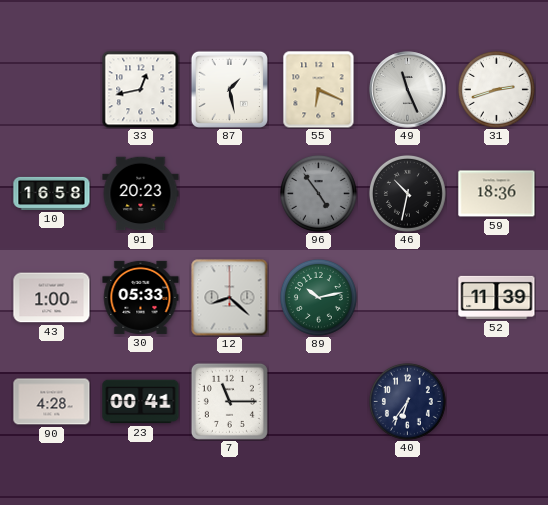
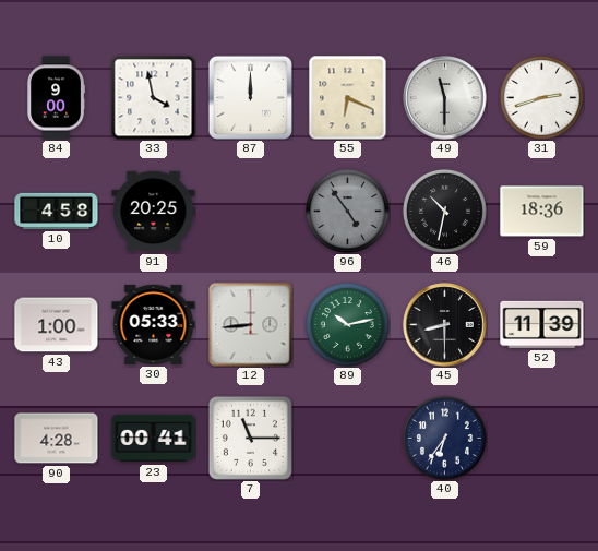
84: none -> 9:00
33: 12:43 -> 3:58
87: 1:28 -> 12:00
49: 11:26 -> 11:30
10: 16:58 -> 4:58
91: 20:23 -> 20:25
12: 8:22 -> 8:44
45: none -> 8:30
